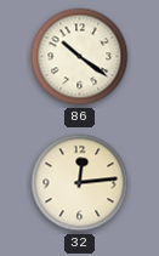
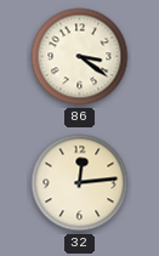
86: 10:21 -> 3:21
